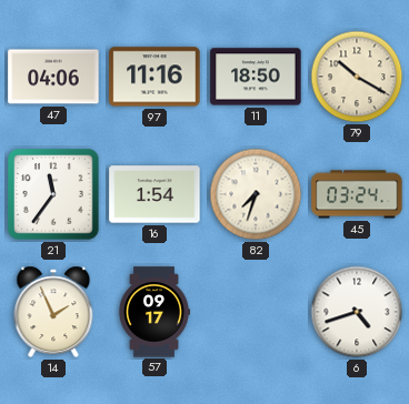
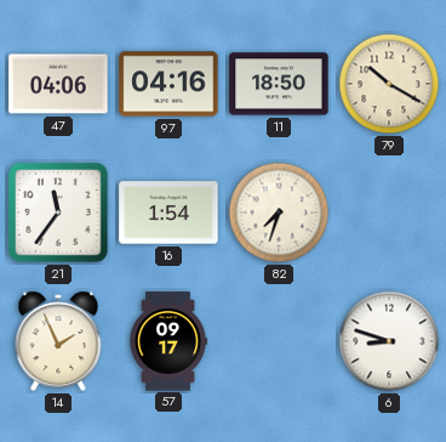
97: 11:16 -> 04:16
45: 03:24 -> none
6: 4:42 -> 8:48
